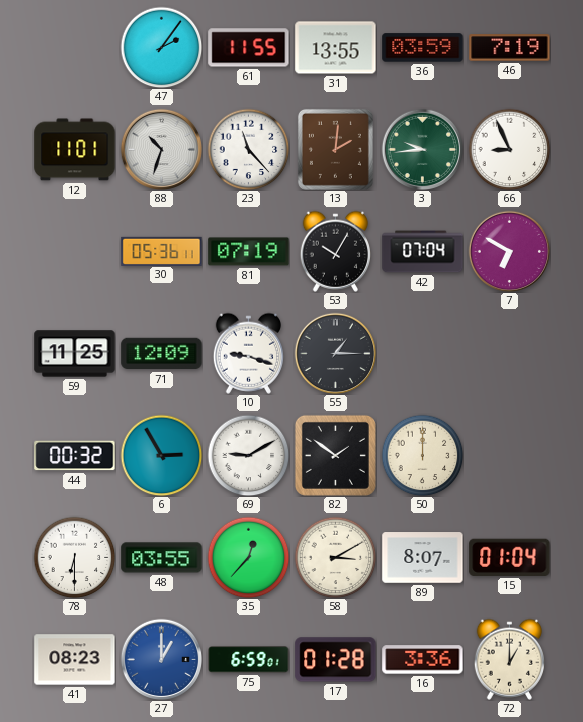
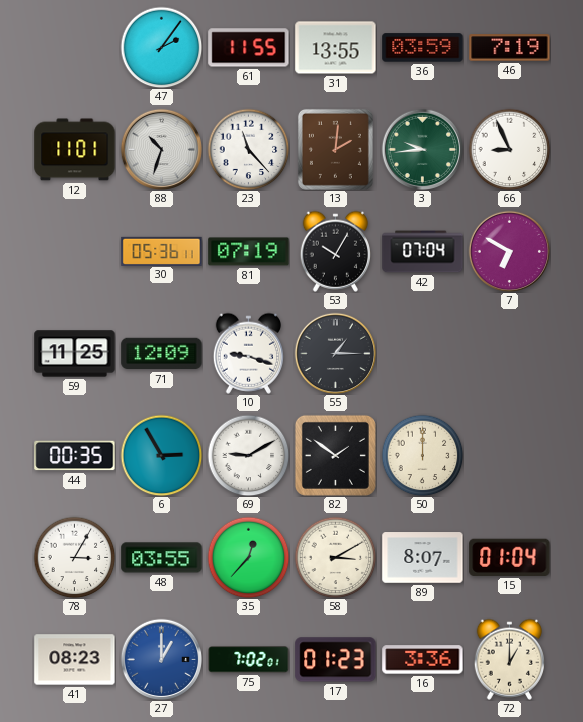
44: 00:32 -> 00:35
78: 6:30 -> 3:05
75: 6:59 -> 7:02
17: 01:28 -> 01:23
